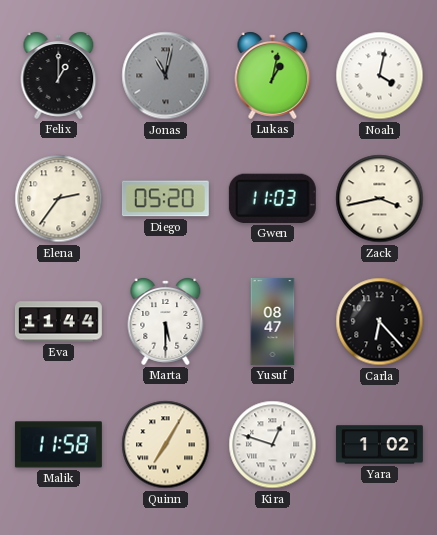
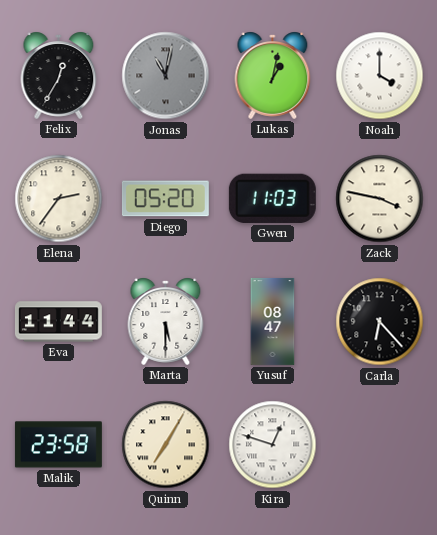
Felix: 1:00 -> 12:35
Noah: 4:02 -> 4:00
Zack: 3:43 -> 3:47
Malik: 11:58 -> 23:58
Yara: 1:02 -> none
